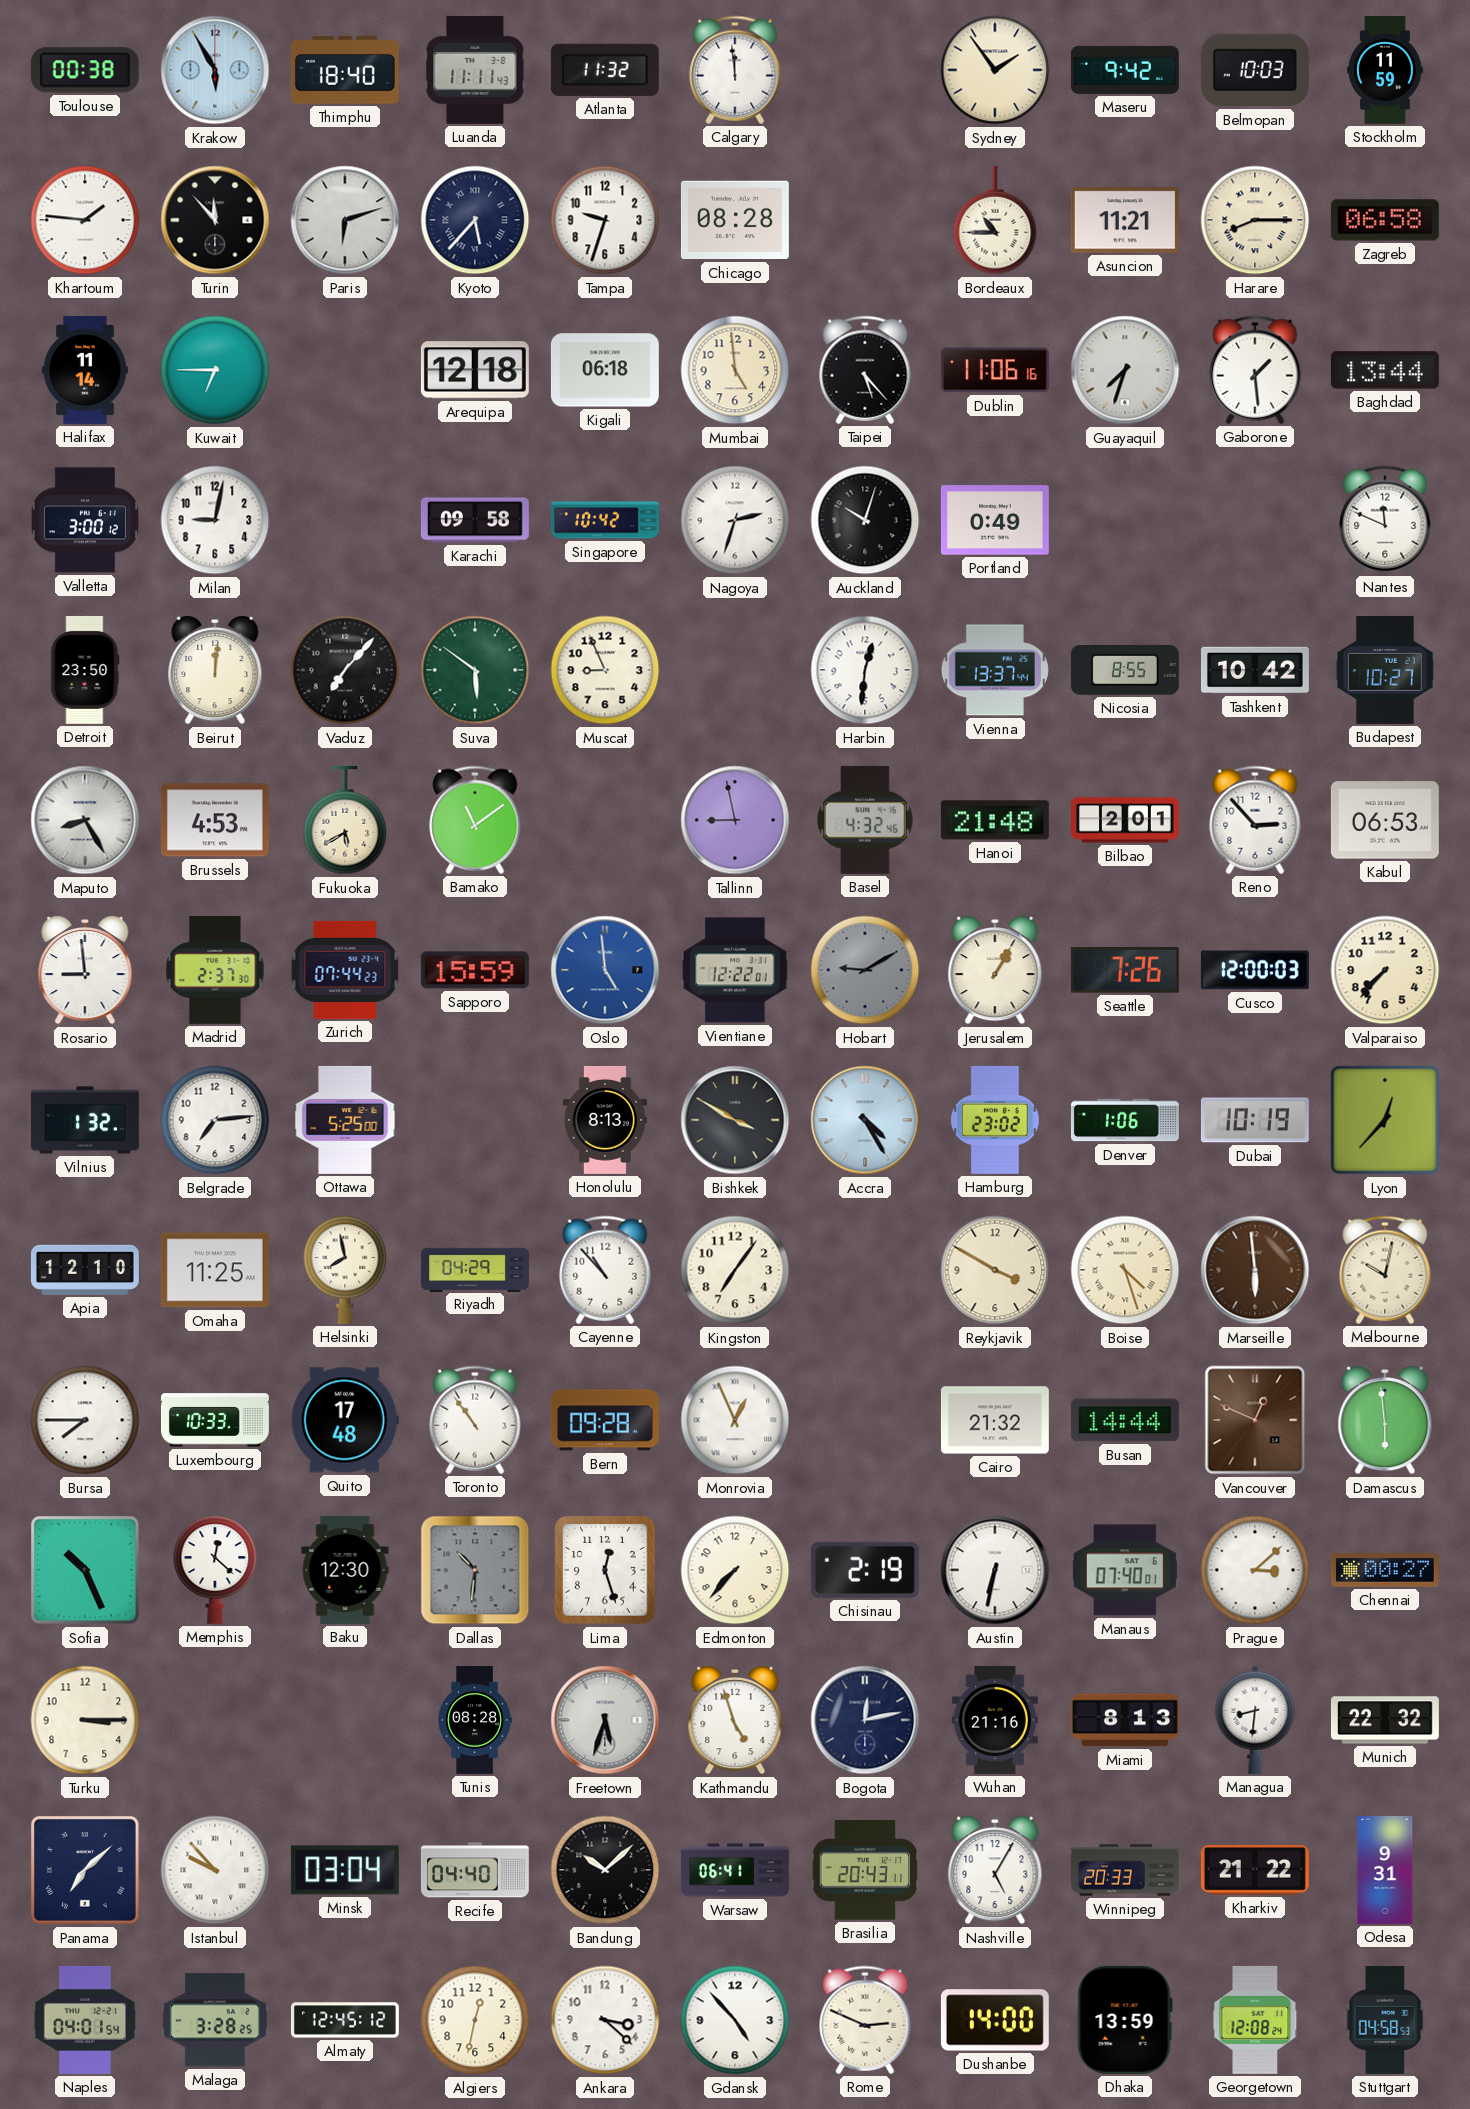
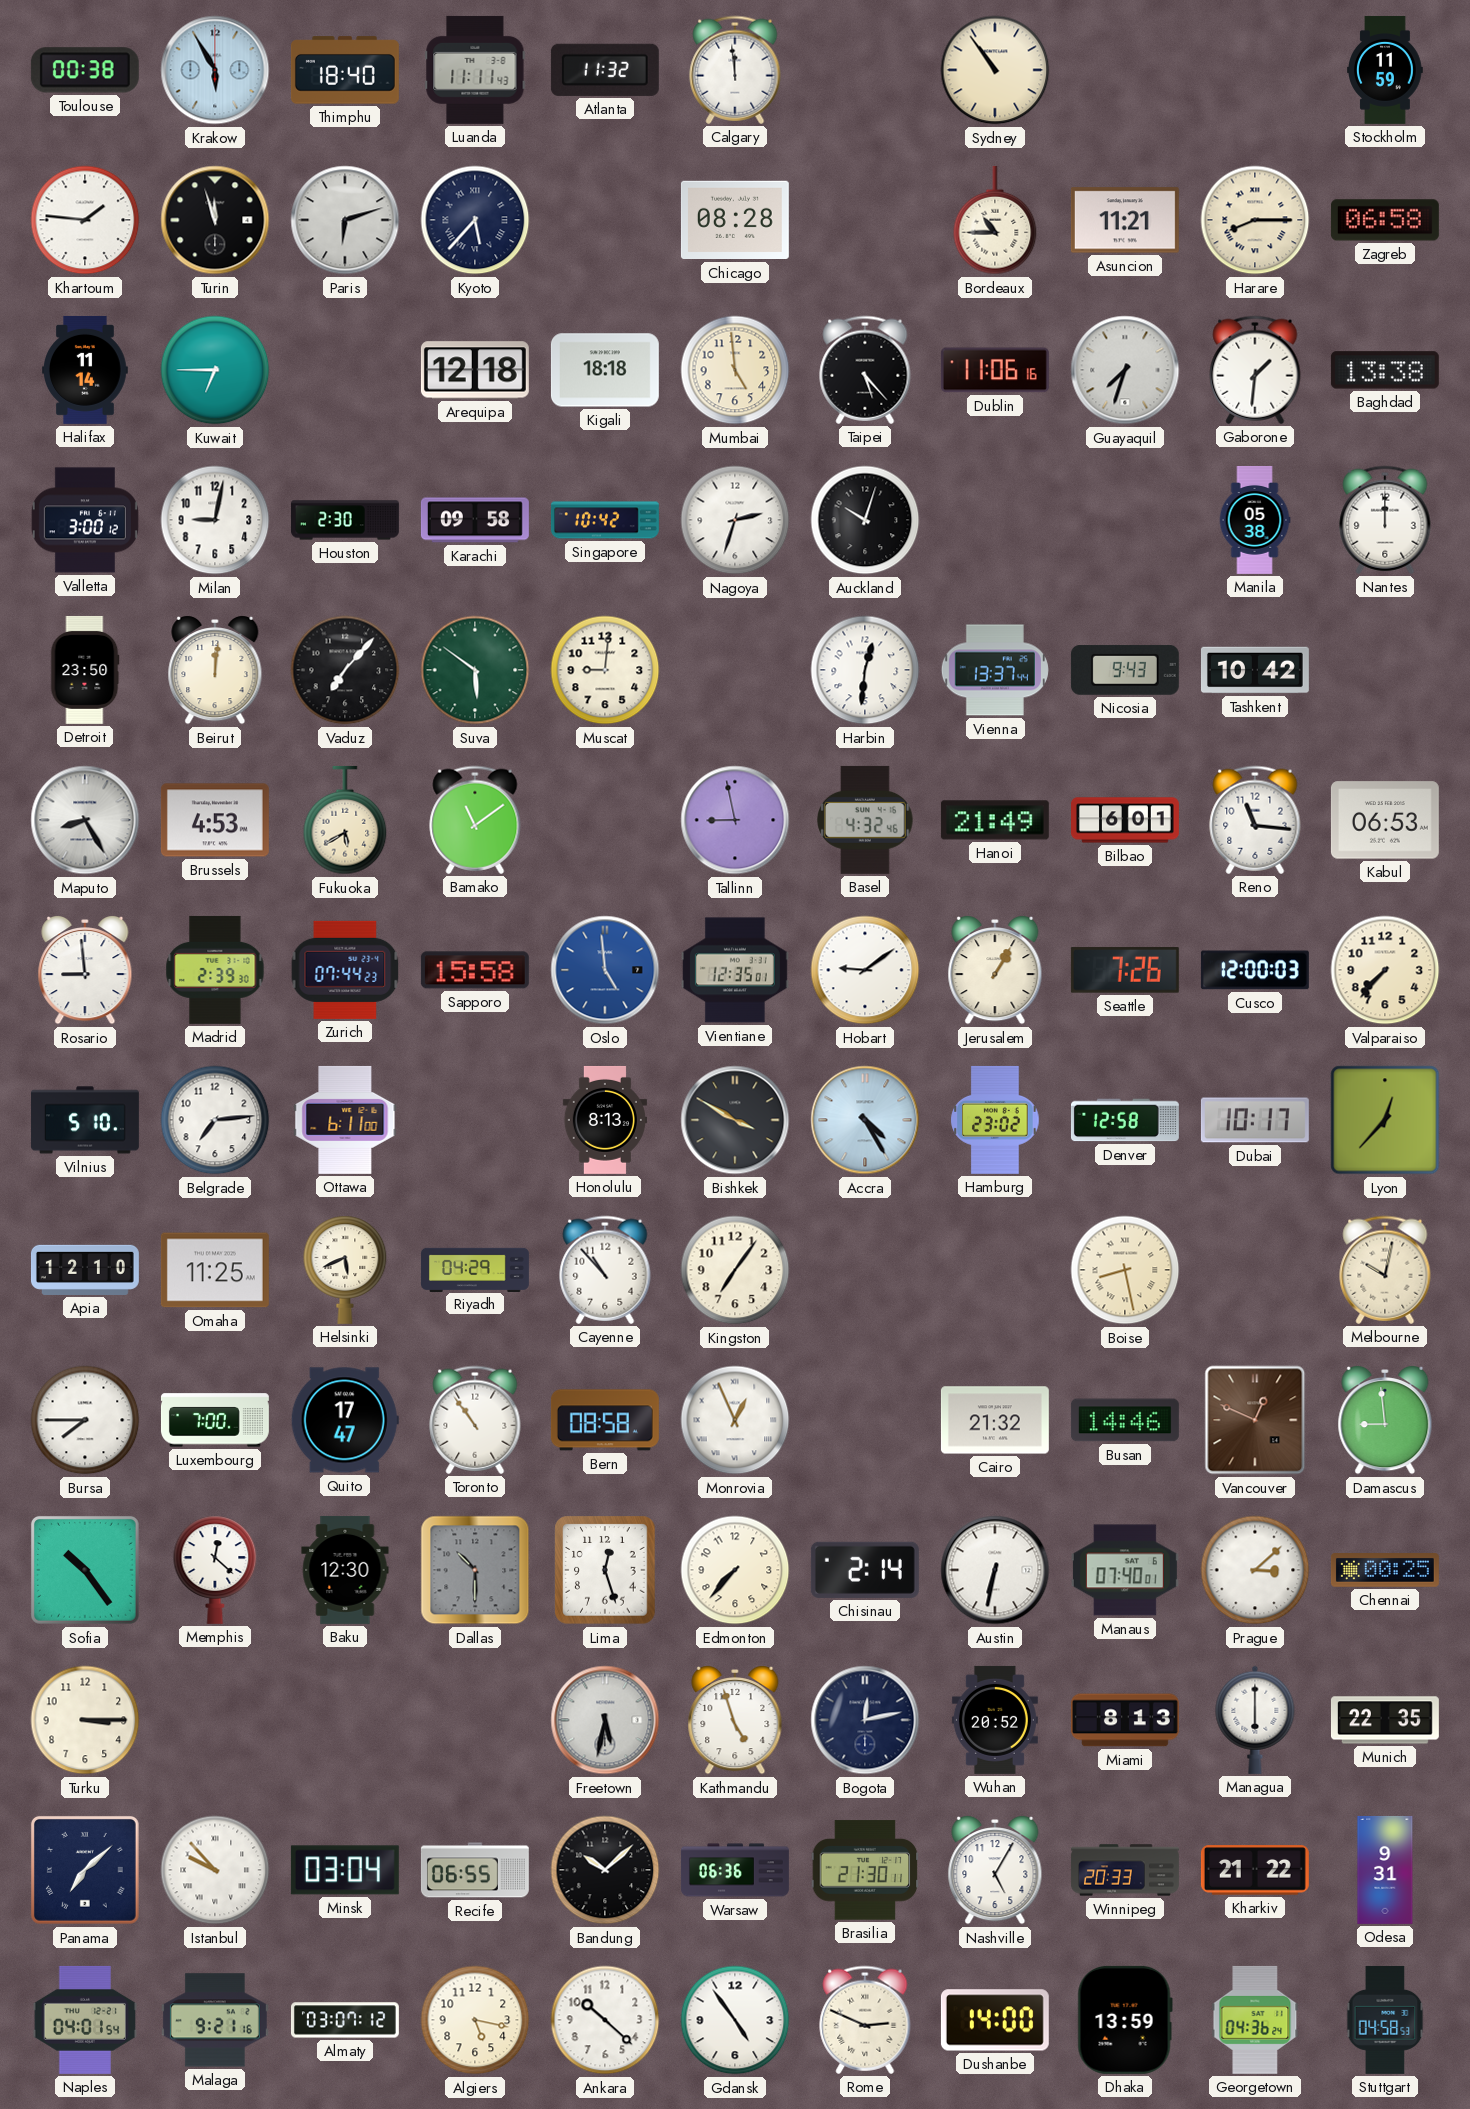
Sydney: 1:54 -> 10:54
Maseru: 9:42 -> none
Belmopan: 10:03 -> none
Turin: 11:53 -> 11:57
Tampa: 9:33 -> none
Kigali: 06:18 -> 18:18
Gaborone: 1:29 -> 1:31
Baghdad: 13:44 -> 13:38
Houston: none -> 2:30
Portland: 0:49 -> none
Manila: none -> 05:38
Nantes: 11:49 -> 12:00
Muscat: 8:56 -> 9:01
Nicosia: 8:55 -> 9:43
Budapest: 10:27 -> none
Hanoi: 21:48 -> 21:49
Bilbao: 2:01 -> 6:01
Reno: 2:53 -> 11:16
Madrid: 2:37 -> 2:39
Sapporo: 15:59 -> 15:58
Vientiane: 12:22 -> 12:35
Hobart: 9:10 -> 9:09
Hobart dial: grey -> white
Vilnius: 1:32 -> 5:10
Ottawa: 5:25 -> 6:11
Denver: 1:06 -> 12:58
Dubai: 10:19 -> 10:17
Helsinki: 7:58 -> 5:41
Reykjavik: 3:50 -> none
Boise: 4:27 -> 8:28
Marseille: 5:59 -> none
Luxembourg: 10:33 -> 7:00
Quito: 17:48 -> 17:47
Bern: 09:28 -> 08:58
Busan: 14:44 -> 14:46
Damascus: 5:59 -> 8:59
Sofia: 10:26 -> 10:24
Dallas: 10:31 -> 10:30
Chisinau: 2:19 -> 2:14
Chennai: 00:27 -> 00:25
Tunis: 08:28 -> none
Freetown: 5:33 -> 5:32
Wuhan: 21:16 -> 20:52
Managua: 8:31 -> 6:00
Munich: 22:32 -> 22:35
Recife: 04:40 -> 06:55
Warsaw: 06:41 -> 06:36
Brasilia: 20:43 -> 21:30
Malaga: 3:28 -> 9:21
Almaty: 12:45 -> 03:07
Algiers: 12:32 -> 5:17
Ankara: 3:22 -> 10:22
Gdansk: 4:53 -> 4:54
Georgetown: 12:08 -> 04:36
